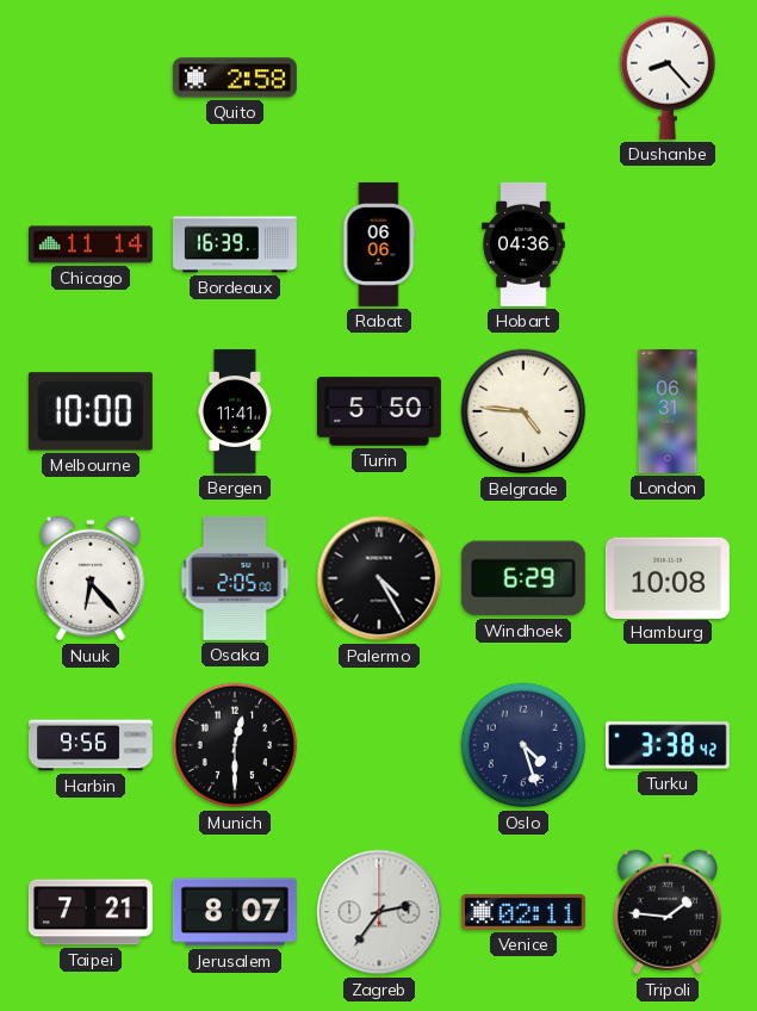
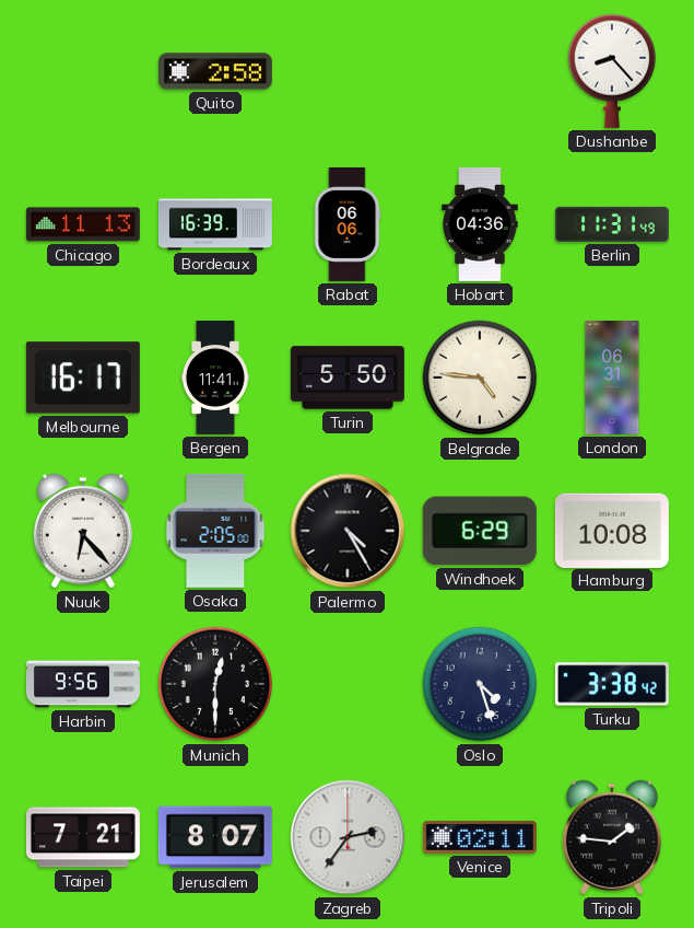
Chicago: 11:14 -> 11:13
Berlin: none -> 11:31
Melbourne: 10:00 -> 16:17
